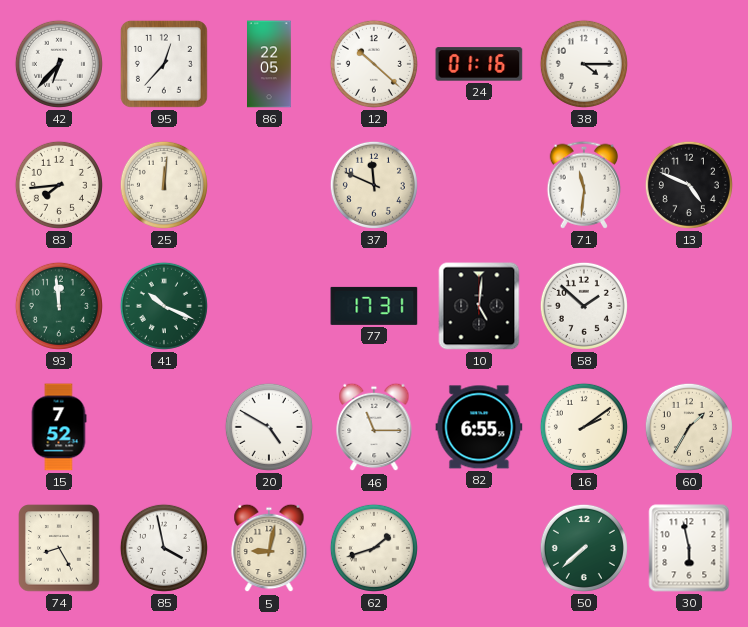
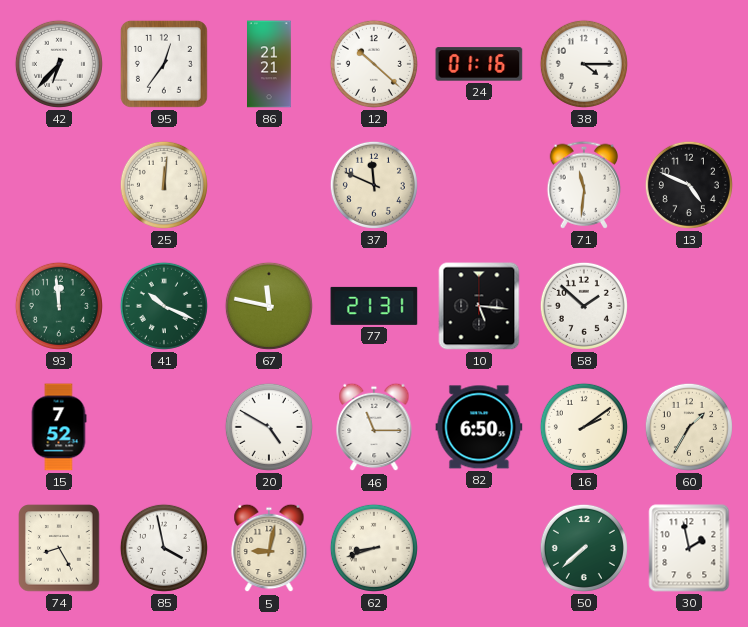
95: 12:37 -> 12:36
86: 22:05 -> 21:21
83: 7:44 -> none
67: none -> 11:47
77: 17:31 -> 21:31
10: 5:01 -> 5:16
82: 6:55 -> 6:50
62: 1:42 -> 8:42
30: 5:58 -> 1:58
